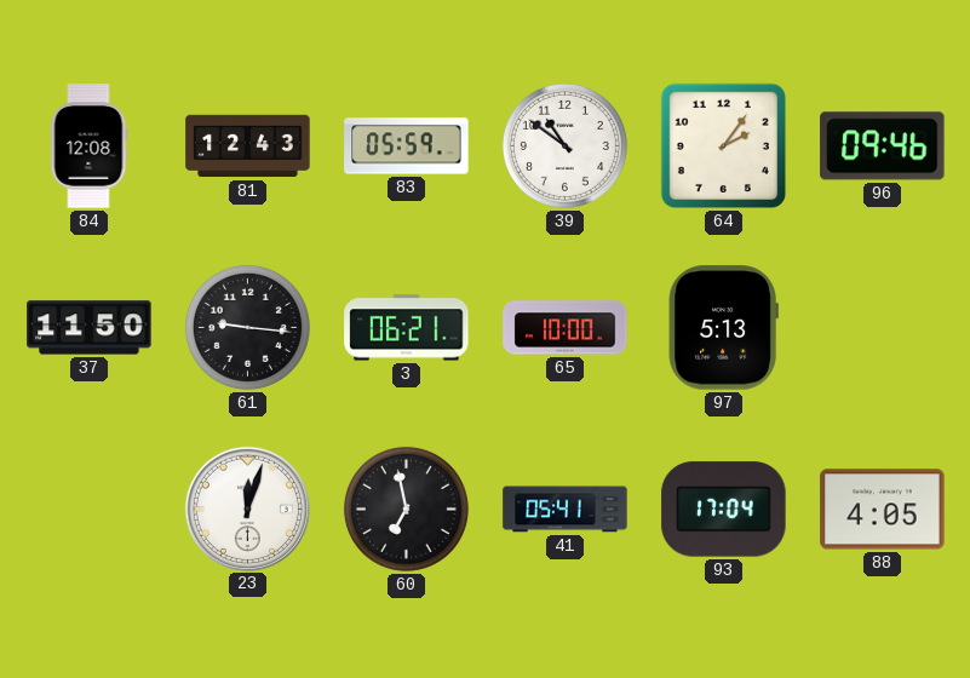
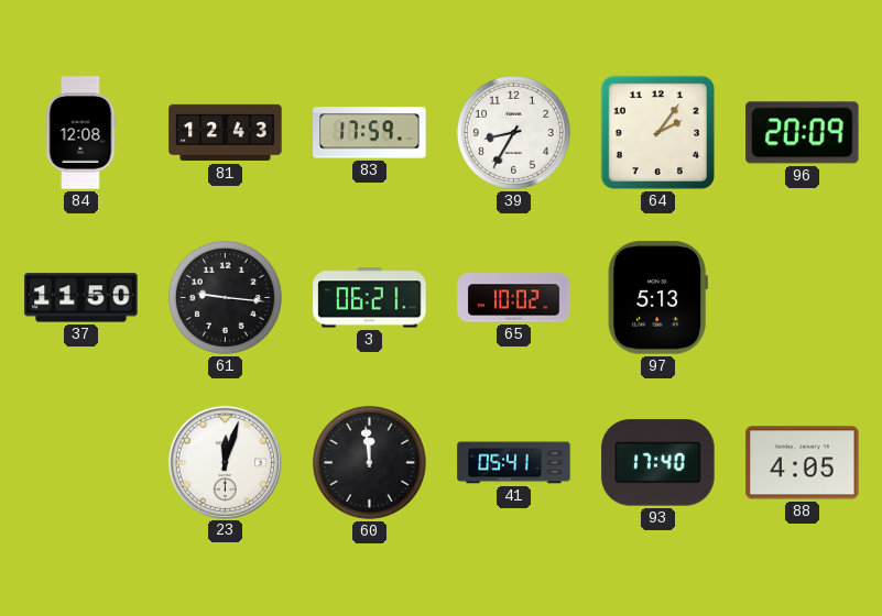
83: 05:59 -> 17:59
39: 10:51 -> 8:35
96: 09:46 -> 20:09
65: 10:00 -> 10:02
60: 6:58 -> 11:59
93: 17:04 -> 17:40
